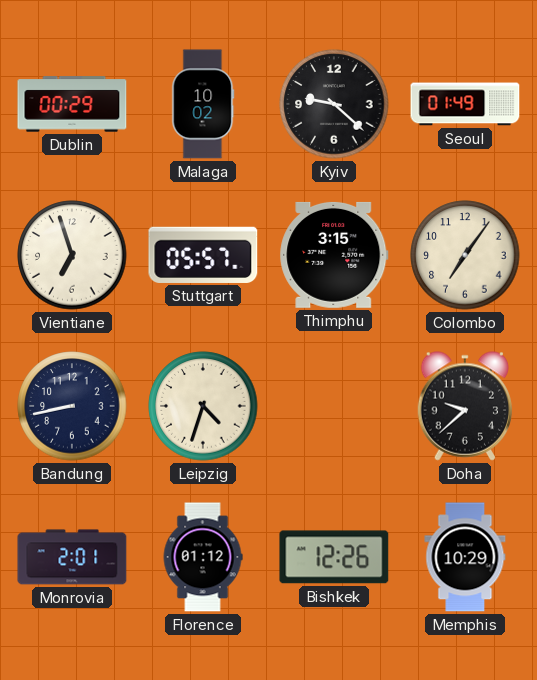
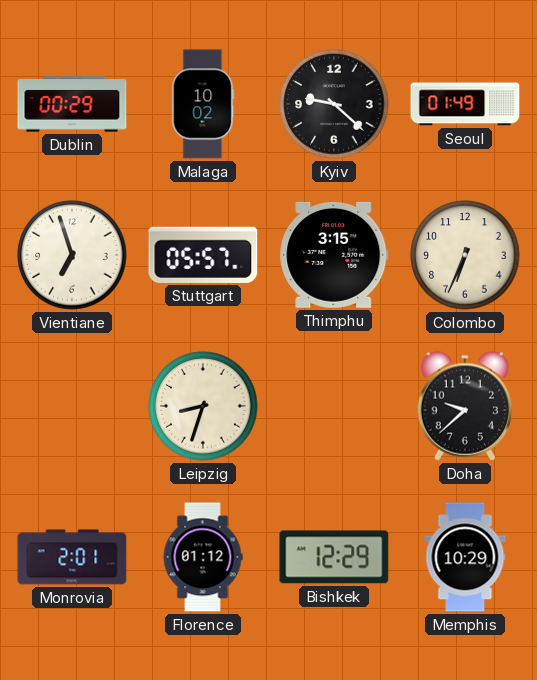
Colombo: 7:06 -> 6:34
Bandung: 8:43 -> none
Leipzig: 4:33 -> 8:33
Bishkek: 12:26 -> 12:29
